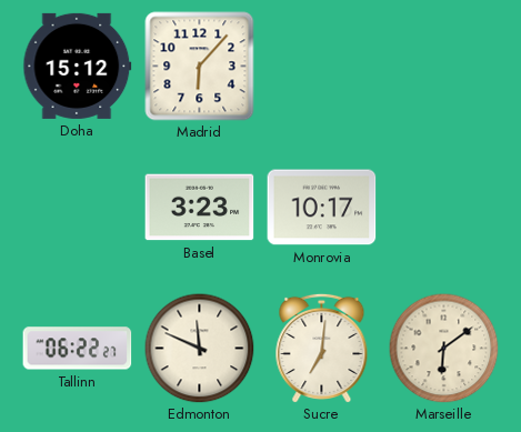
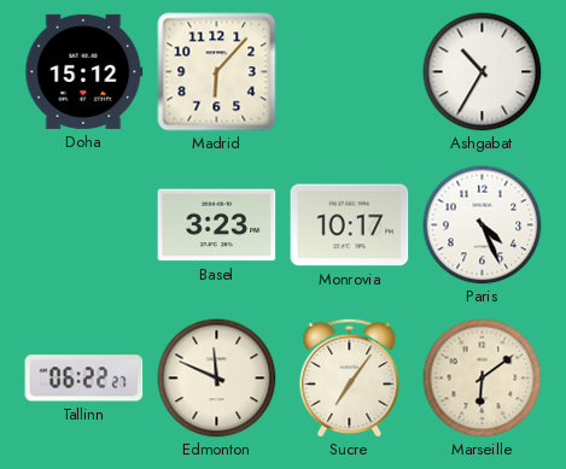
Ashgabat: none -> 10:35
Paris: none -> 4:26
Sucre: 7:01 -> 7:06
